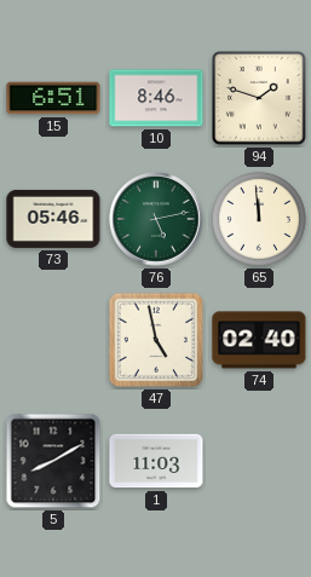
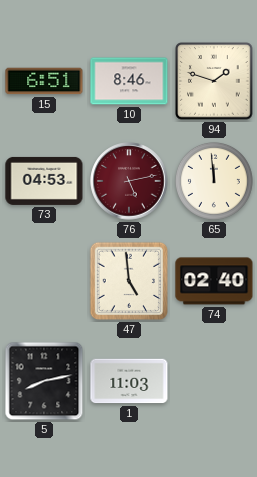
73: 05:46 -> 04:53
76 dial: green -> burgundy
47: 4:58 -> 4:59
5: 8:10 -> 8:13
